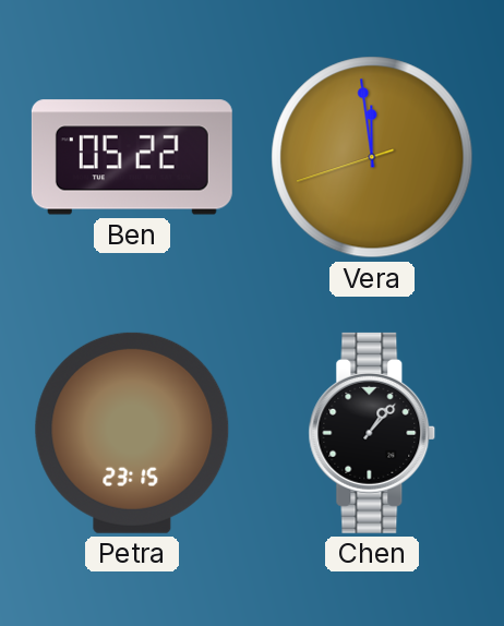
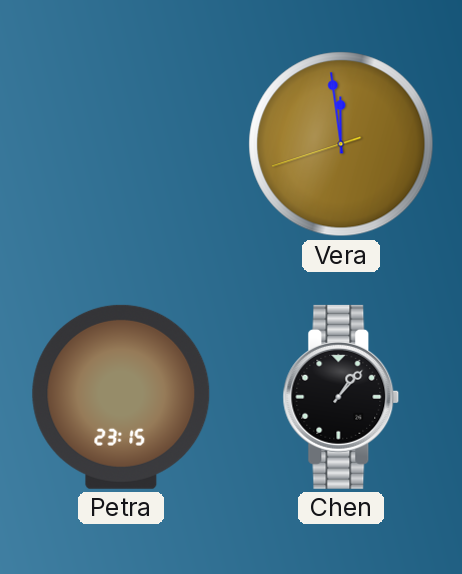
Ben: 05:22 -> none
